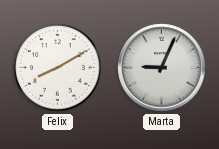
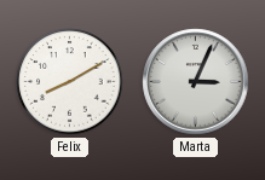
Marta: 9:04 -> 3:04
